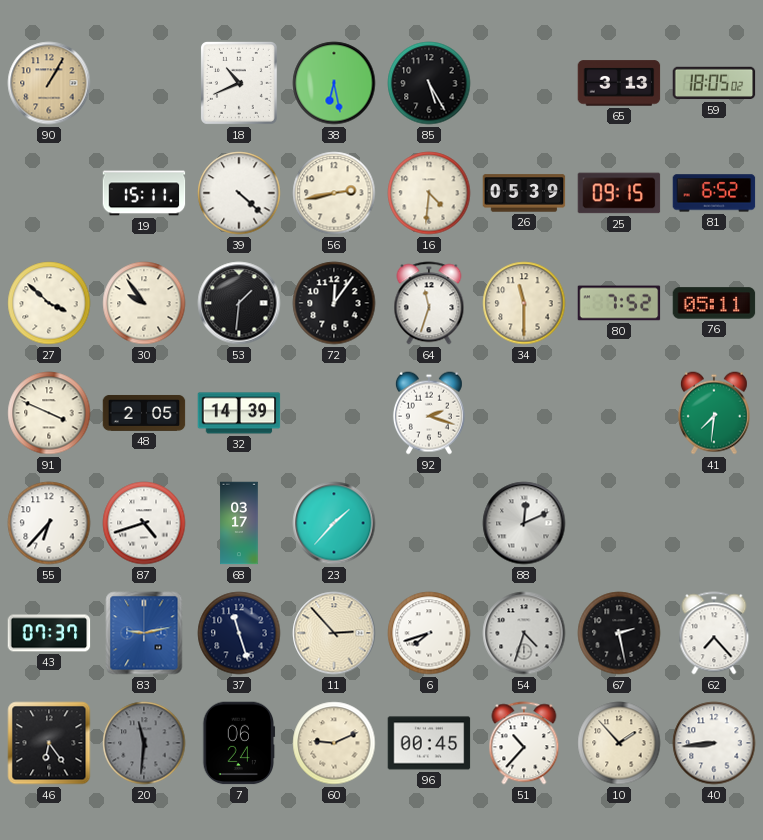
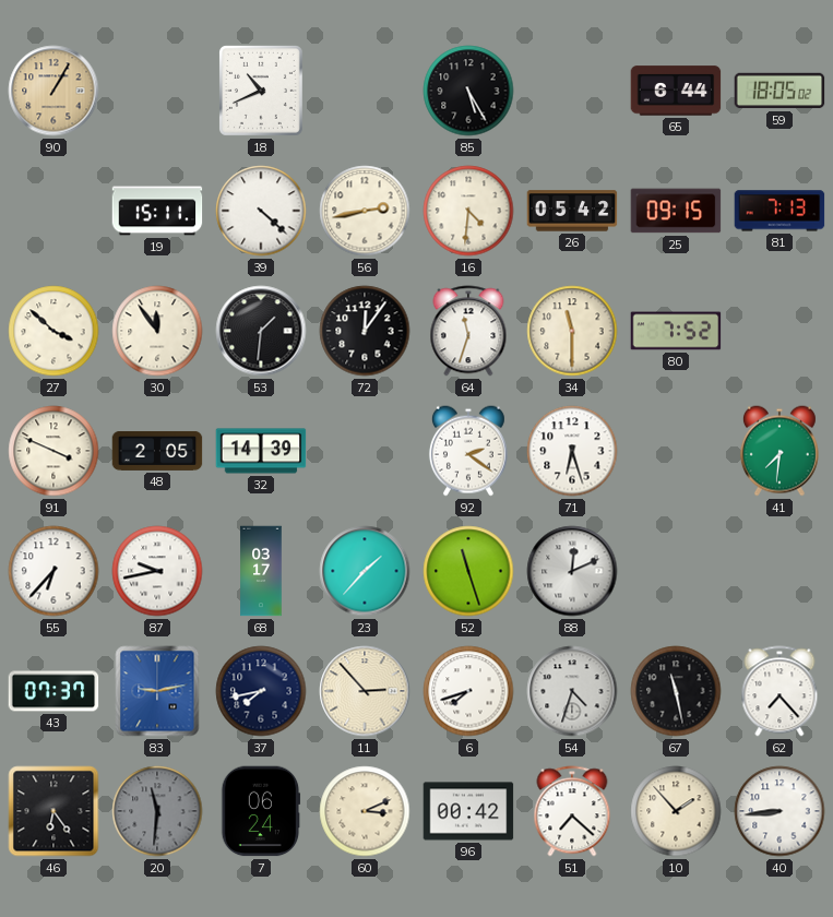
38: 6:28 -> none
65: 3:13 -> 6:44
26: 05:39 -> 05:42
81: 6:52 -> 7:13
30: 9:54 -> 11:54
76: 05:11 -> none
92: 2:18 -> 2:21
71: none -> 6:27
87: 4:42 -> 9:43
52: none -> 11:27
37: 11:27 -> 7:43
67: 2:28 -> 11:28
60: 9:11 -> 3:11
96: 00:45 -> 00:42
51: 10:37 -> 7:22
